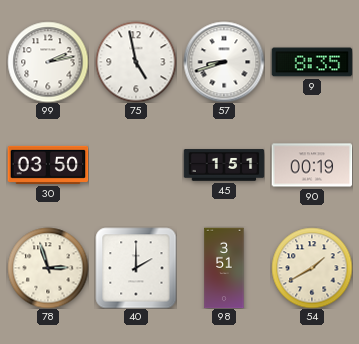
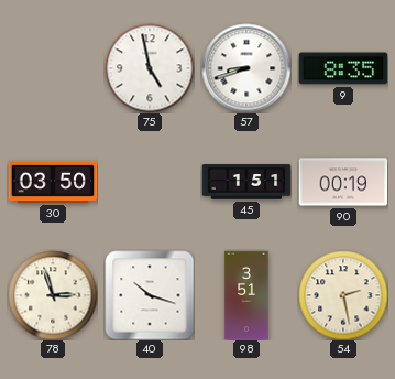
99: 2:13 -> none
40: 2:00 -> 10:18
54: 1:40 -> 2:28
